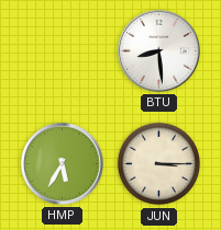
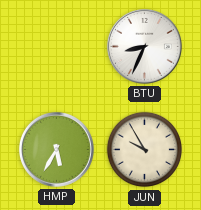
BTU: 8:29 -> 8:34
JUN: 3:15 -> 9:55
